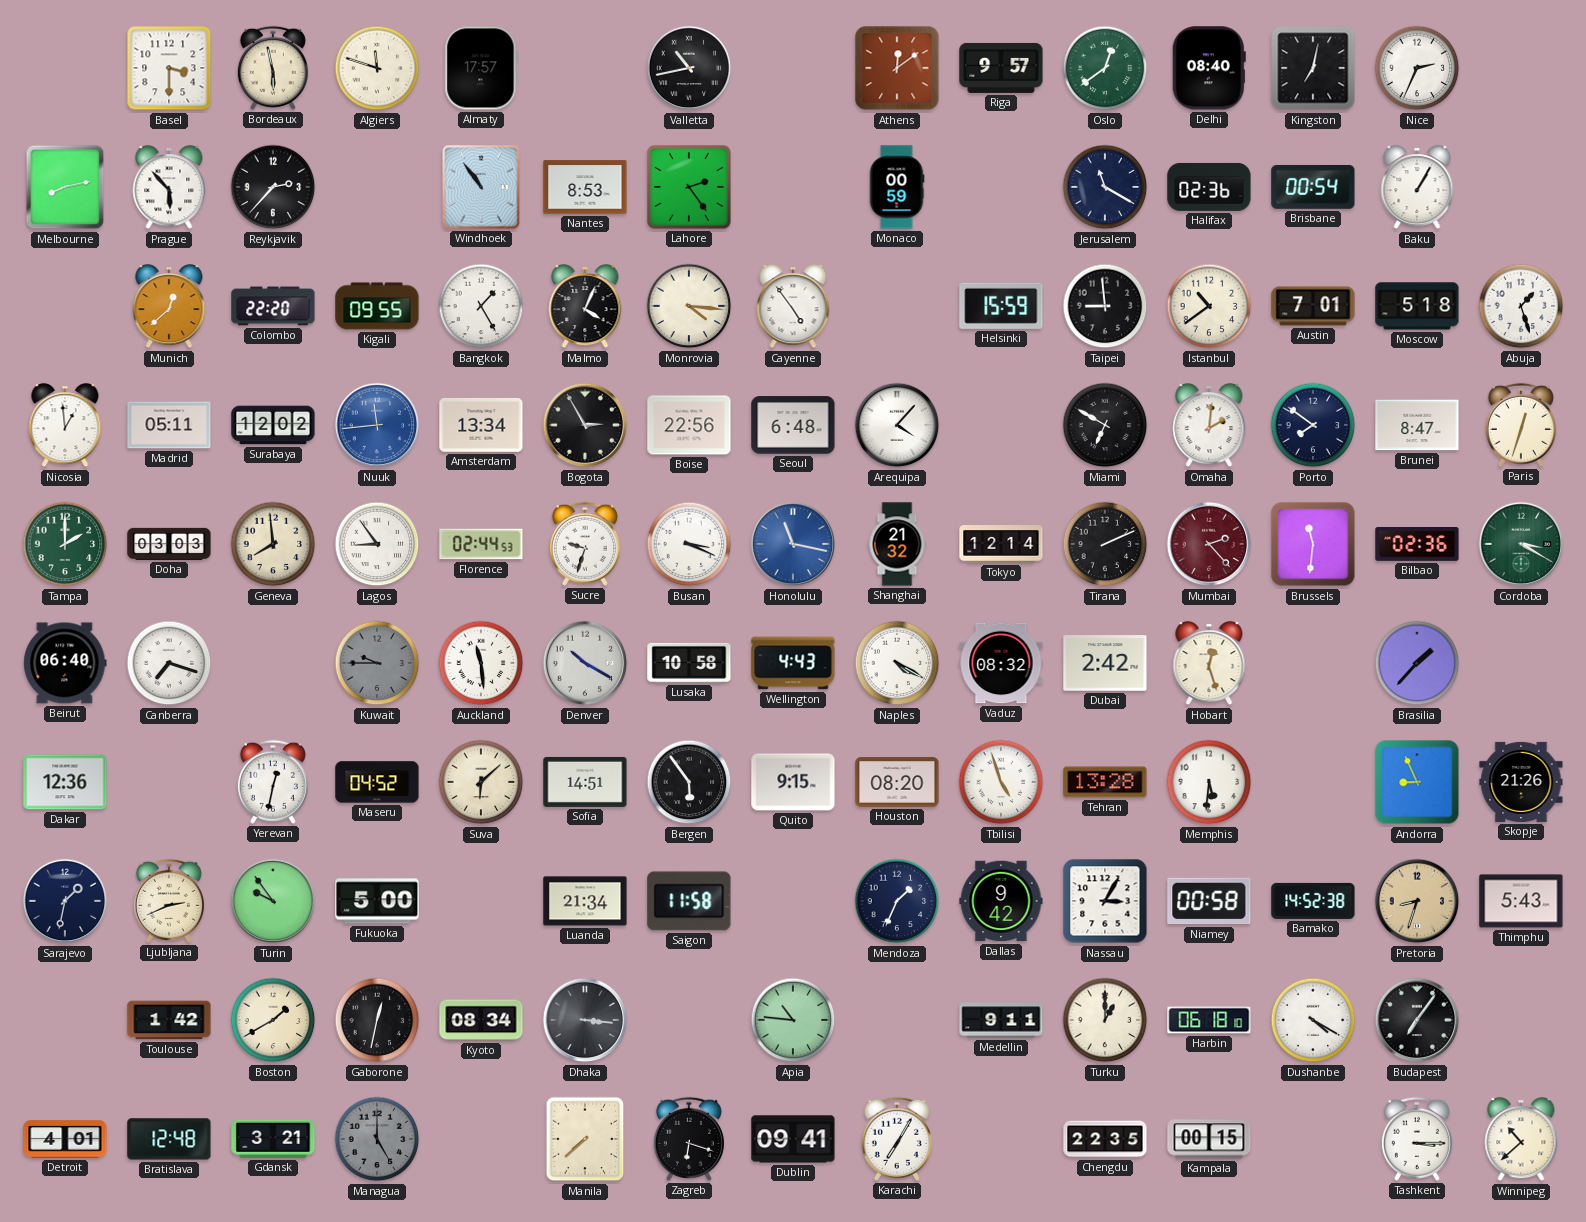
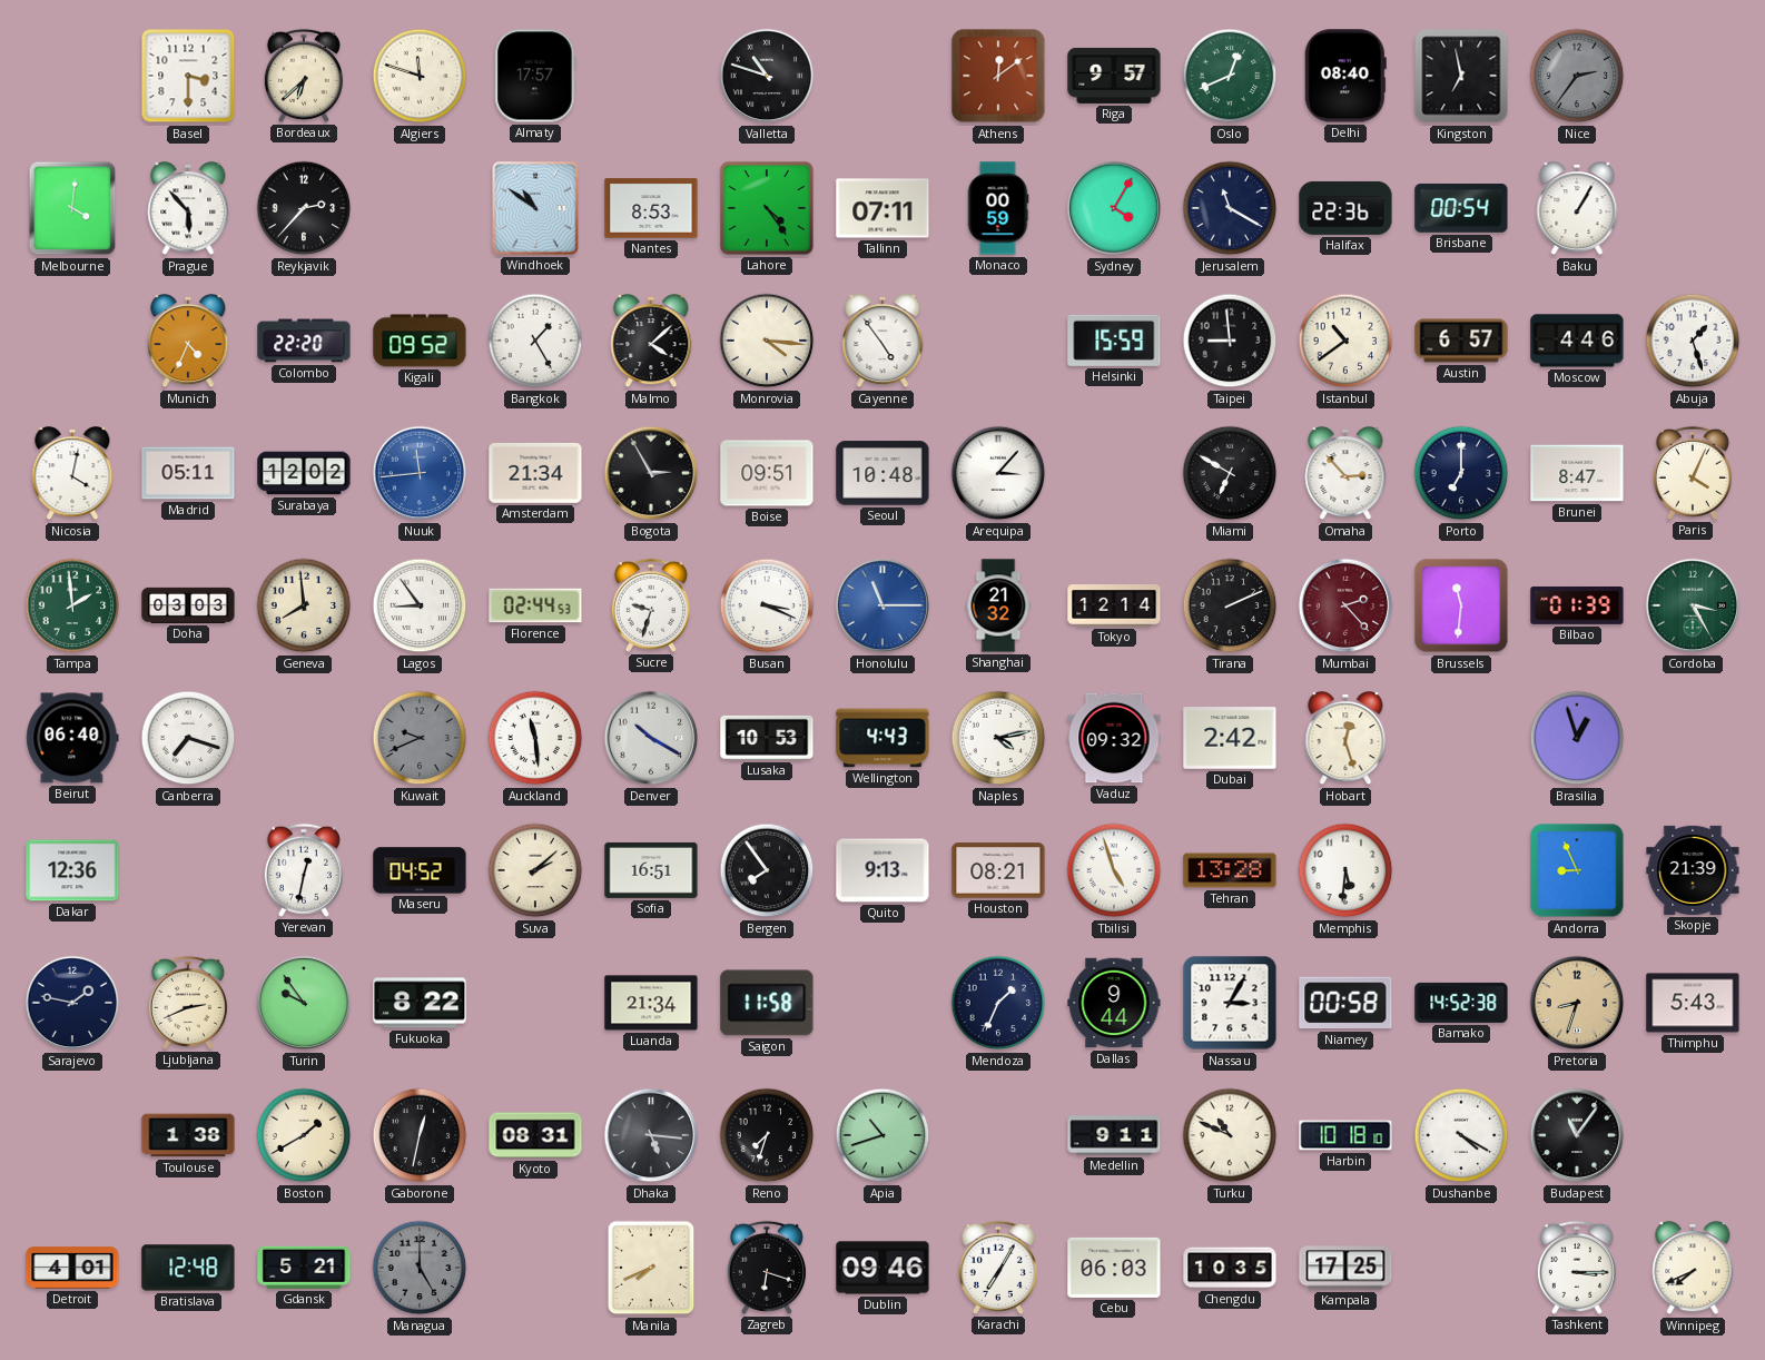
Bordeaux: 5:58 -> 6:38
Valletta: 10:43 -> 10:48
Oslo: 12:39 -> 12:41
Kingston: 7:02 -> 6:58
Nice: 2:34 -> 2:36
Nice dial: white -> grey
Melbourne: 8:13 -> 4:01
Windhoek: 10:54 -> 10:51
Lahore: 2:24 -> 4:24
Tallinn: none -> 07:11
Sydney: none -> 4:05
Halifax: 02:36 -> 22:36
Munich: 12:38 -> 4:34
Kigali: 09:55 -> 09:52
Malmo: 4:04 -> 4:08
Austin: 7:01 -> 6:57
Moscow: 5:18 -> 4:46
Nicosia: 12:59 -> 4:02
Amsterdam: 13:34 -> 21:34
Boise: 22:56 -> 09:51
Seoul: 6:48 -> 10:48
Arequipa: 4:07 -> 3:07
Omaha: 2:01 -> 2:53
Porto: 7:51 -> 7:00
Paris: 12:33 -> 4:04
Tampa: 2:00 -> 1:59
Honolulu: 11:17 -> 11:15
Bilbao: 02:36 -> 01:39
Cordoba: 3:20 -> 3:25
Kuwait: 9:45 -> 9:41
Lusaka: 10:58 -> 10:53
Naples: 4:20 -> 4:13
Vaduz: 08:32 -> 09:32
Brasilia: 1:37 -> 12:57
Suva: 6:08 -> 2:08
Sofia: 14:51 -> 16:51
Bergen: 5:54 -> 7:54
Quito: 9:15 -> 9:13
Houston: 08:20 -> 08:21
Skopje: 21:26 -> 21:39
Sarajevo: 1:32 -> 1:47
Fukuoka: 5:00 -> 8:22
Dallas: 9:42 -> 9:44
Toulouse: 1:42 -> 1:38
Kyoto: 08:34 -> 08:31
Dhaka: 3:16 -> 5:16
Reno: none -> 7:33
Apia: 10:46 -> 10:42
Turku: 1:00 -> 10:49
Harbin: 06:18 -> 10:18
Budapest: 7:06 -> 11:06
Gdansk: 3:21 -> 5:21
Manila: 7:38 -> 7:41
Dublin: 09:41 -> 09:46
Cebu: none -> 06:03
Chengdu: 22:35 -> 10:35
Kampala: 00:15 -> 17:25
Winnipeg: 10:38 -> 7:41
